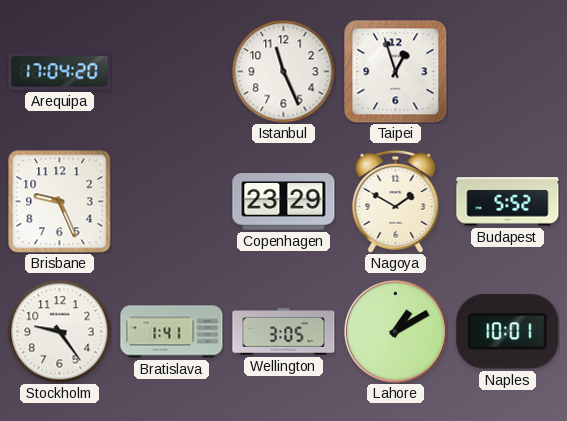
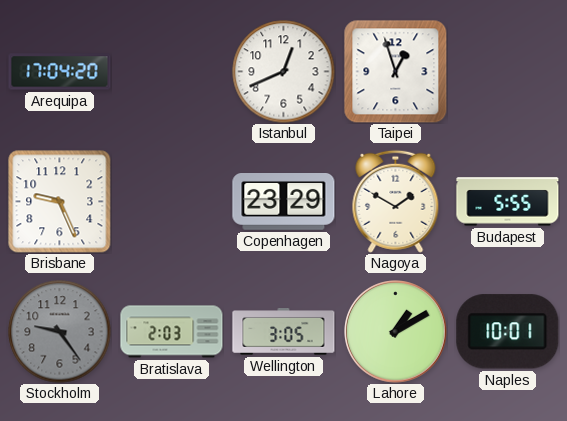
Istanbul: 11:26 -> 12:41
Budapest: 5:52 -> 5:55
Stockholm dial: white -> grey
Bratislava: 1:41 -> 2:03
